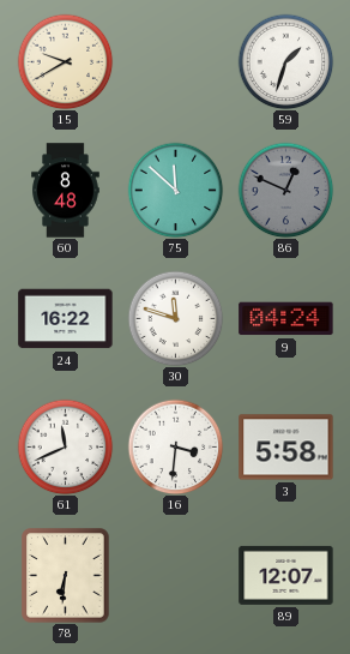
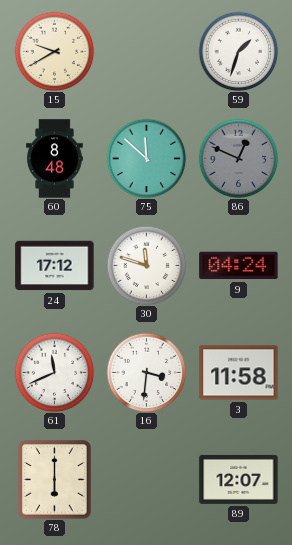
24: 16:22 -> 17:12
3: 5:58 -> 11:58
78: 6:31 -> 6:00
